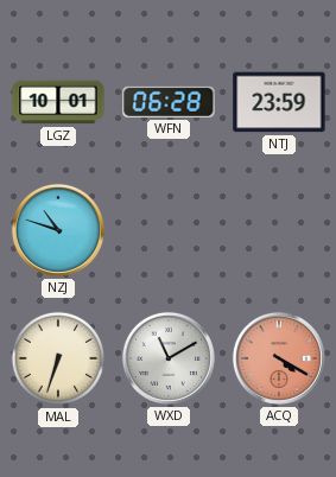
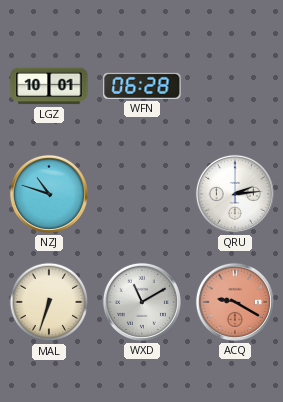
NTJ: 23:59 -> none
QRU: none -> 2:14
ACQ: 4:20 -> 9:20
